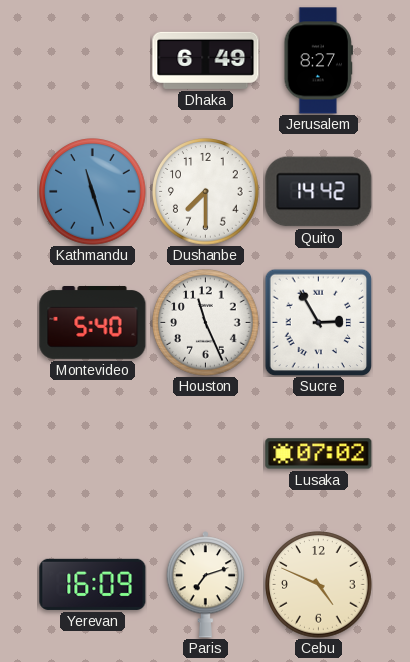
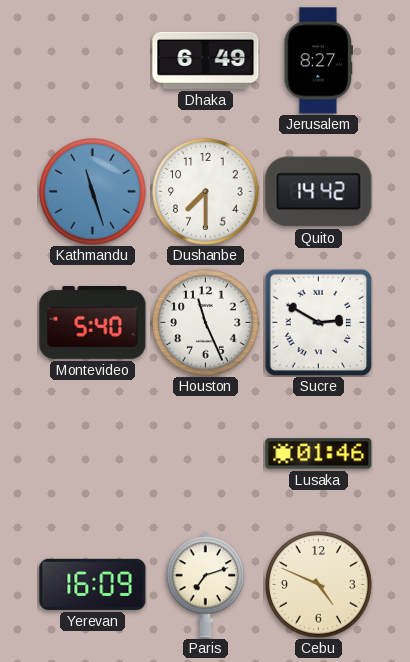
Sucre: 2:55 -> 2:50
Lusaka: 07:02 -> 01:46
